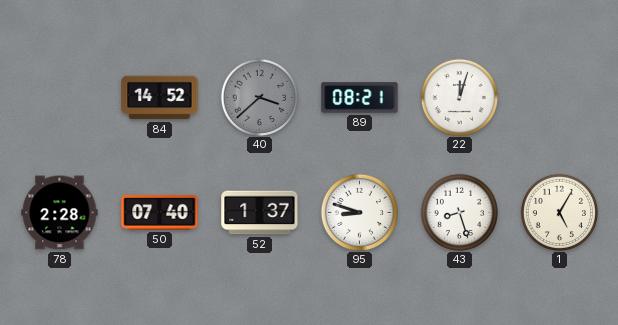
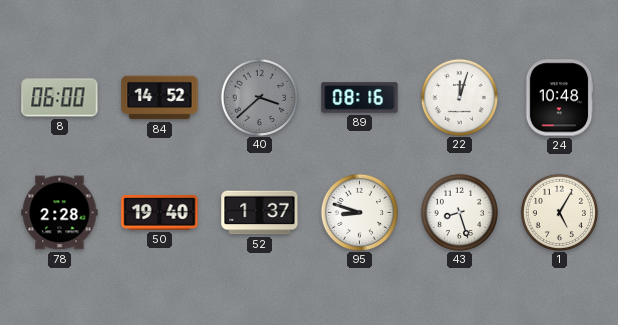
8: none -> 06:00
89: 08:21 -> 08:16
24: none -> 10:48
50: 07:40 -> 19:40
